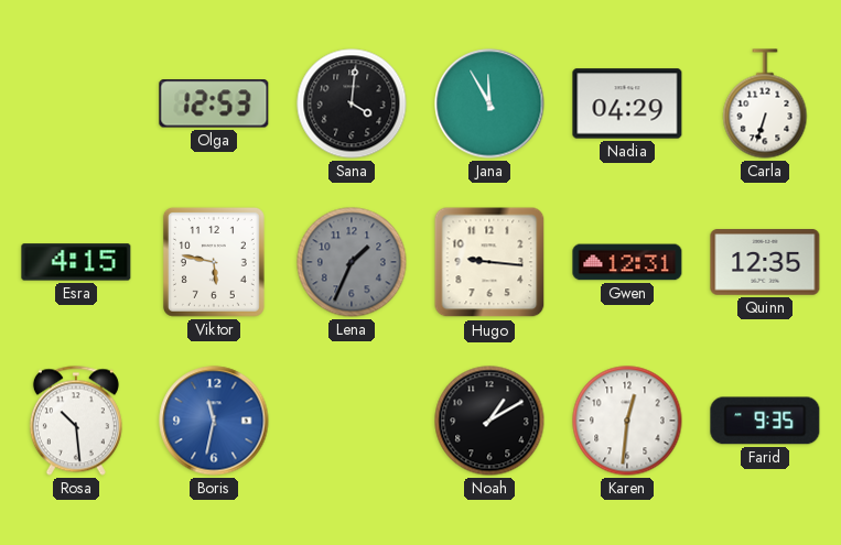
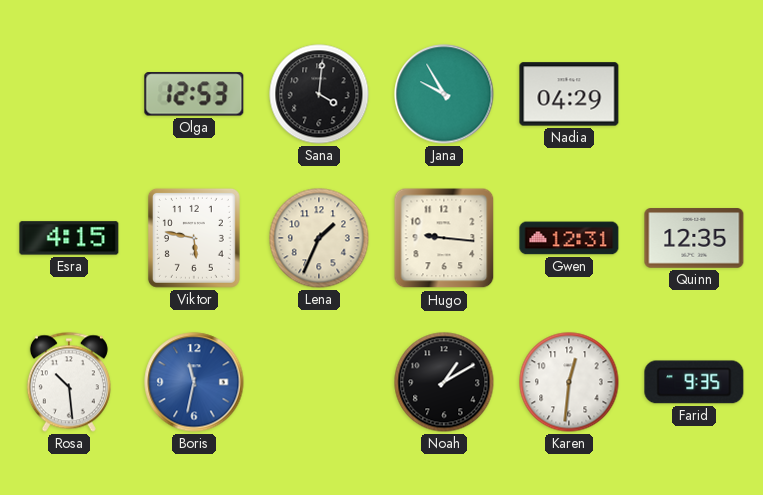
Jana: 11:55 -> 9:55
Carla: 6:33 -> none
Lena dial: grey -> cream
